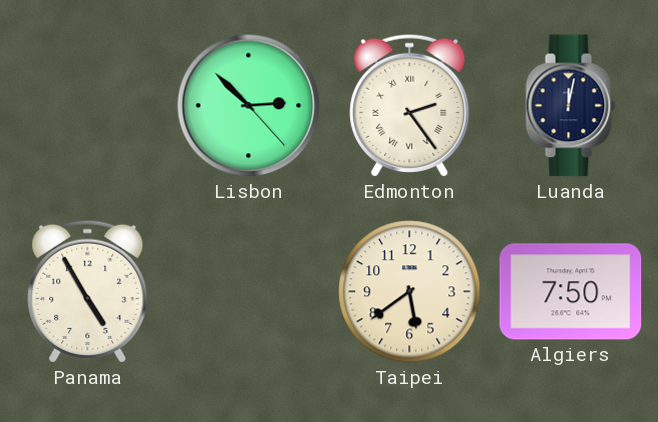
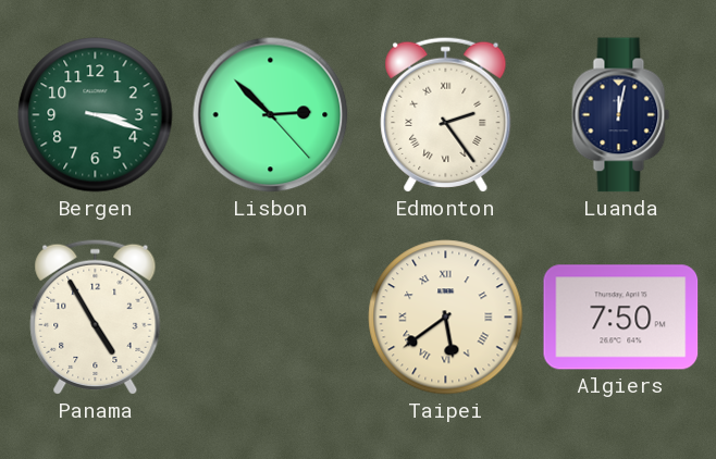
Bergen: none -> 3:18
Taipei numerals: Arabic -> Roman
